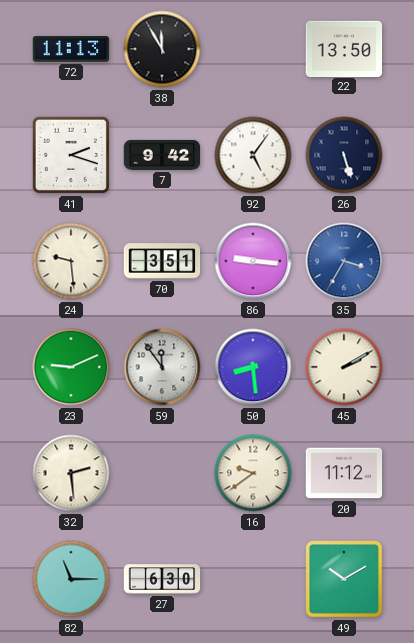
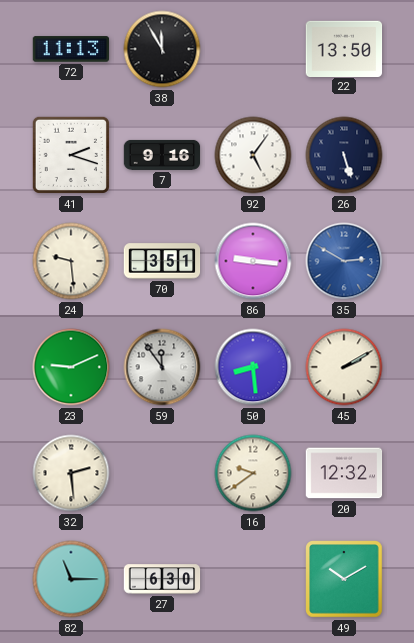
7: 9:42 -> 9:16
35: 3:35 -> 2:50
20: 11:12 -> 12:32
